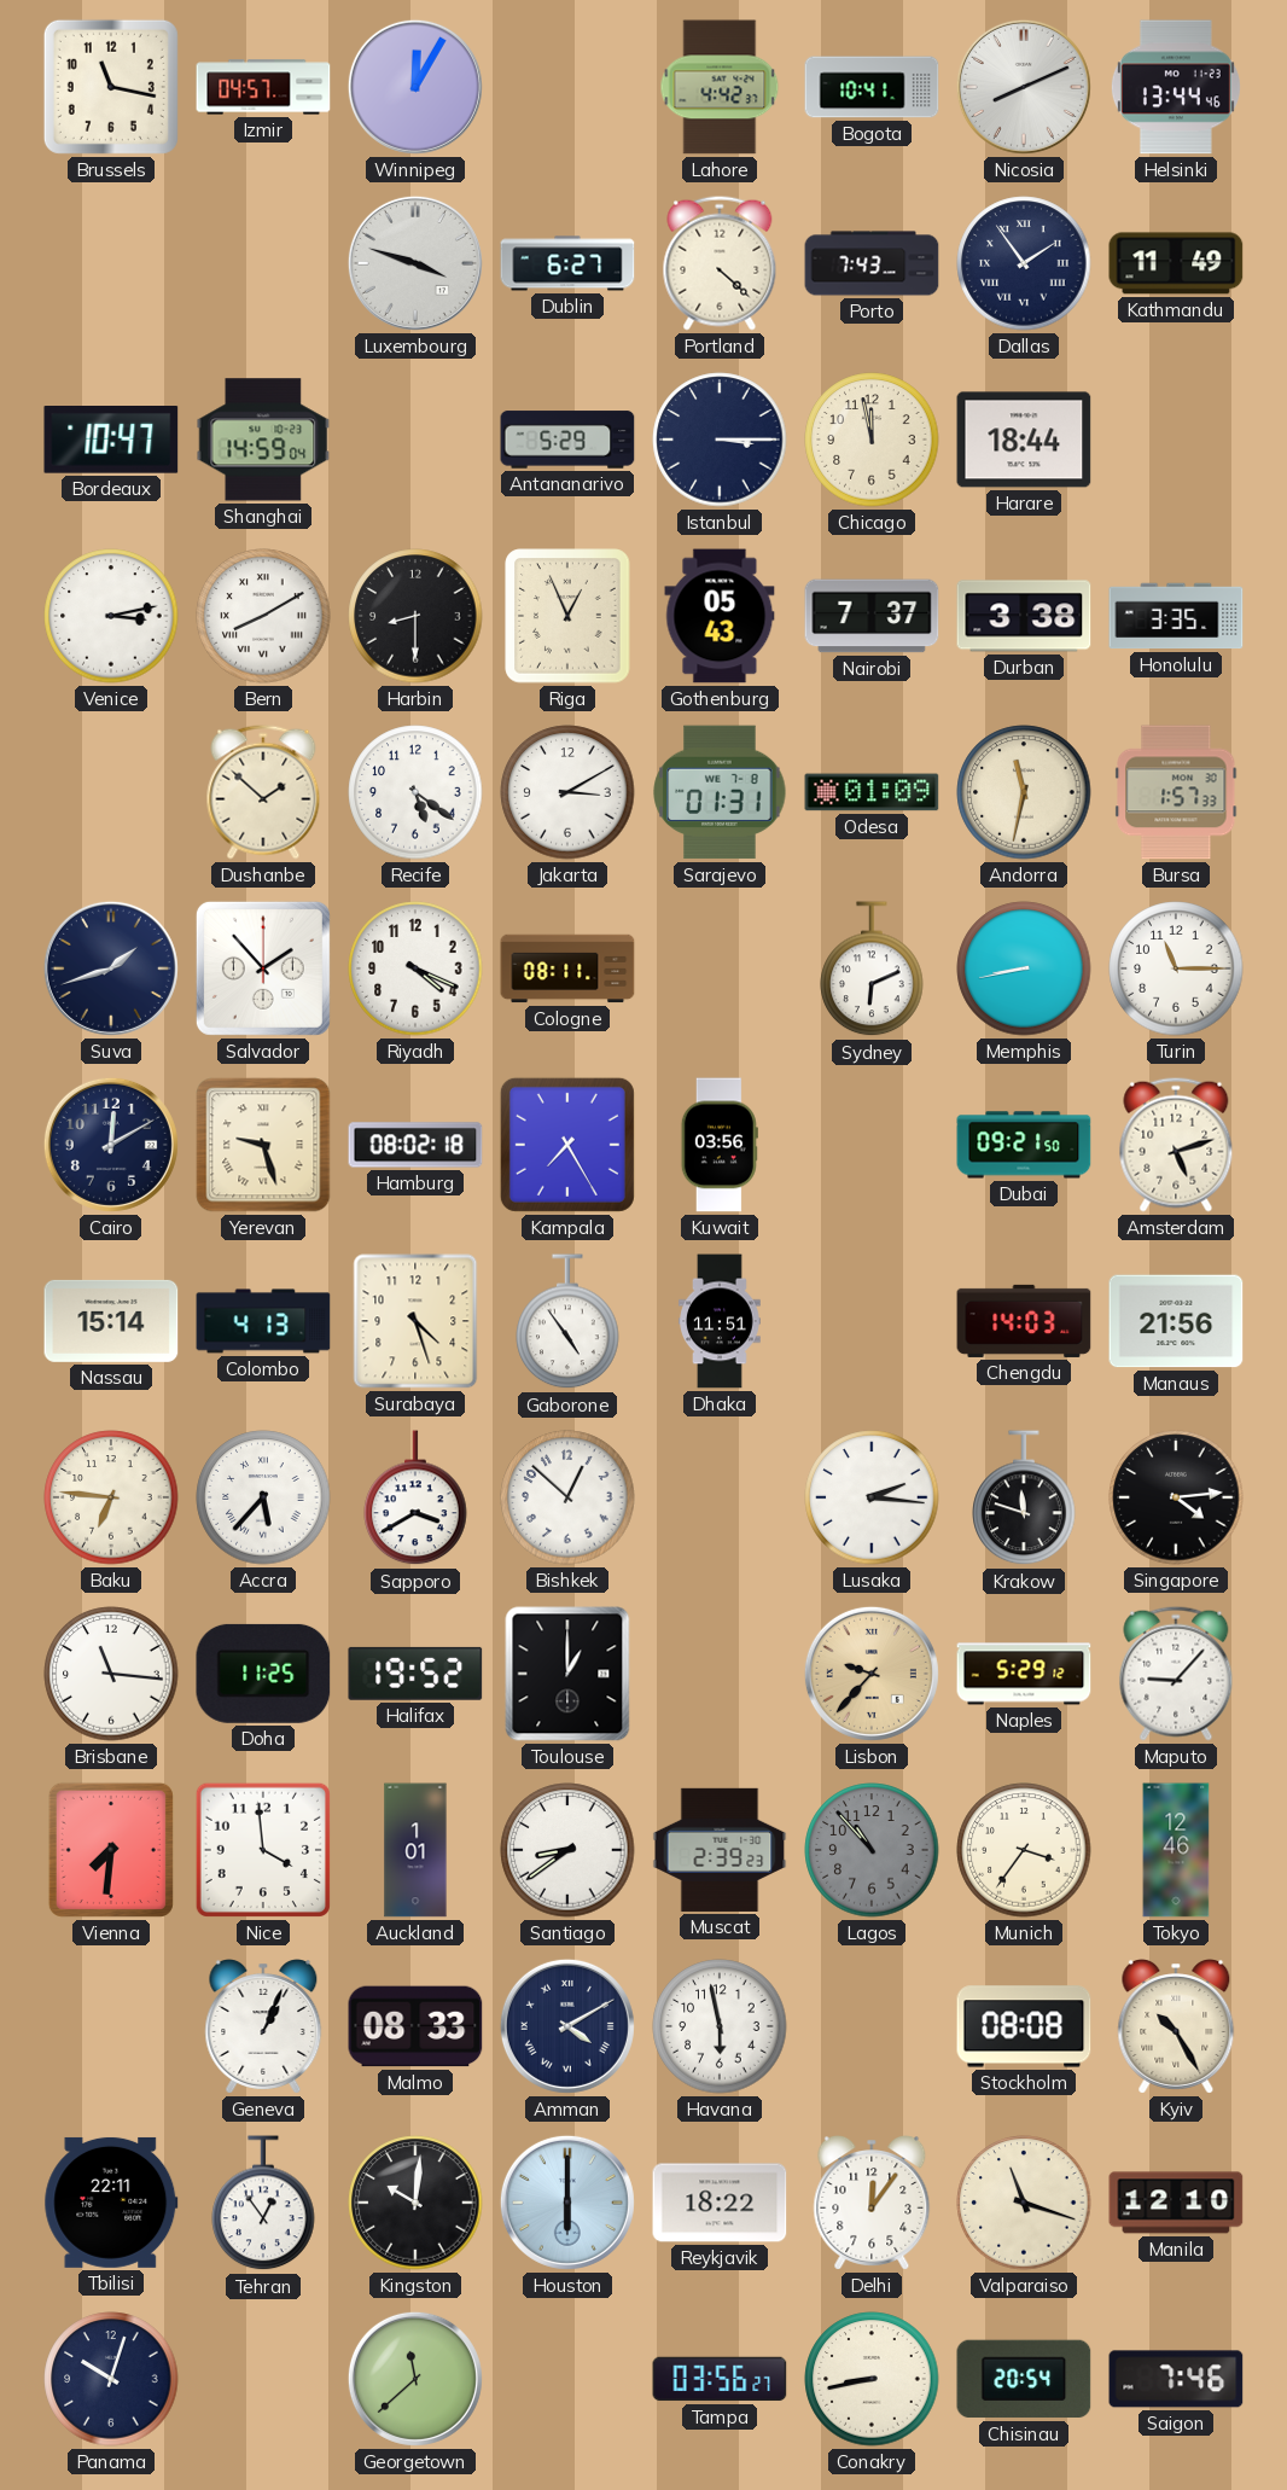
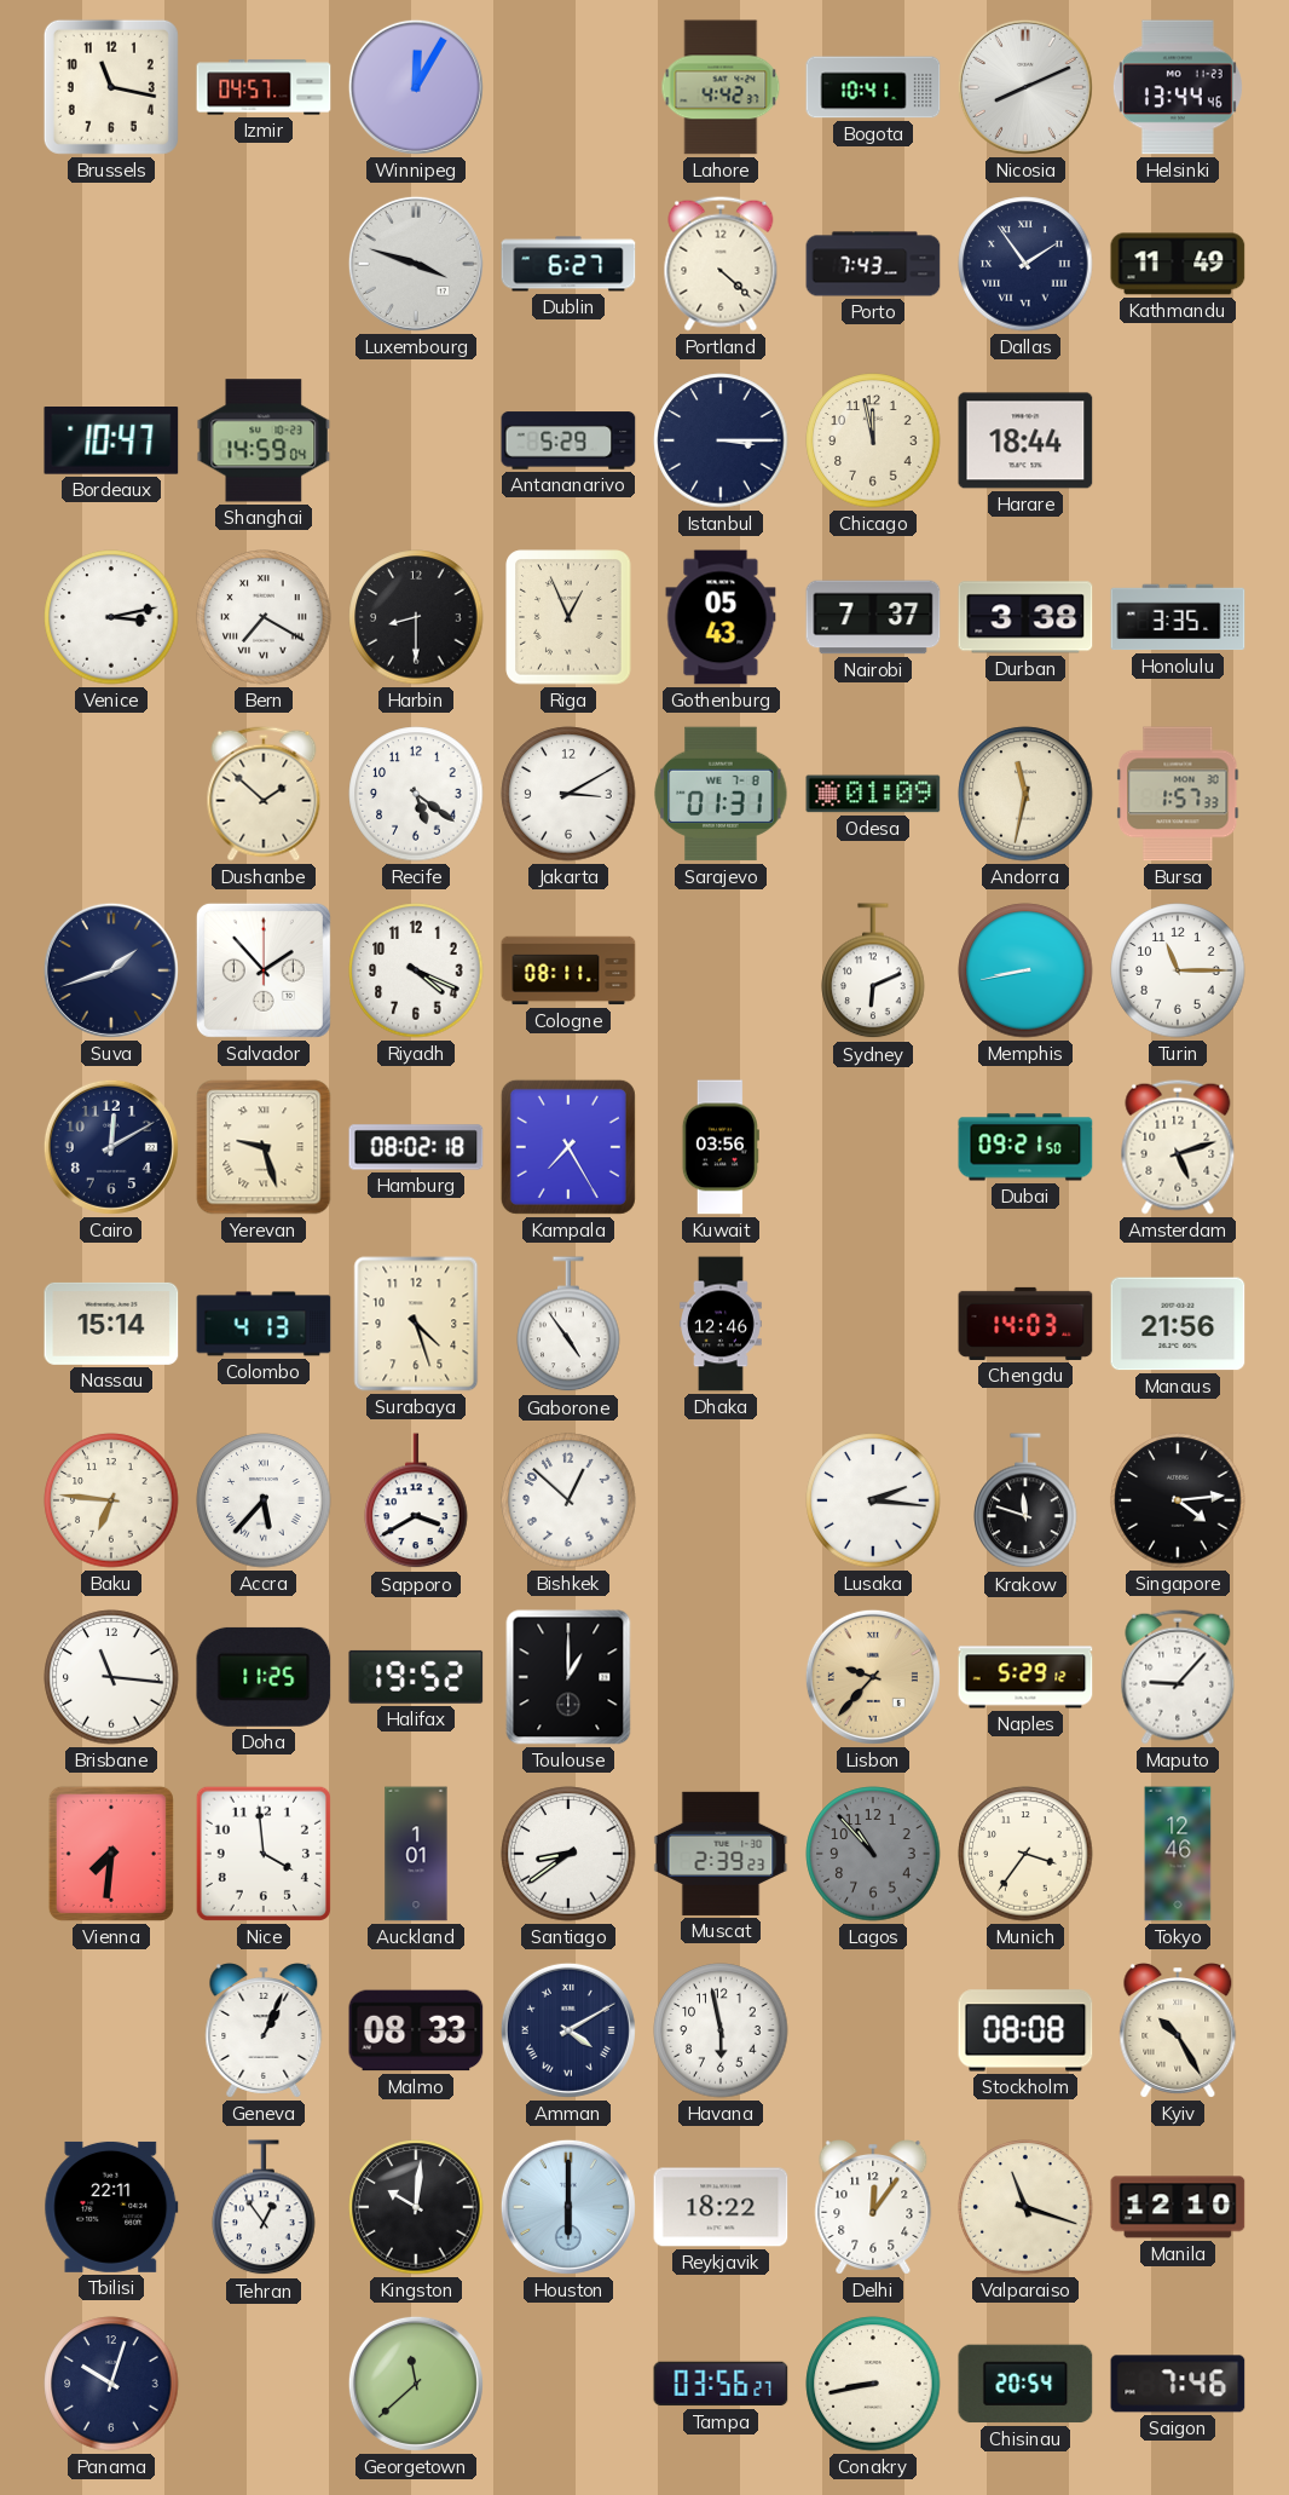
Bern: 8:10 -> 7:20
Dhaka: 11:51 -> 12:46
